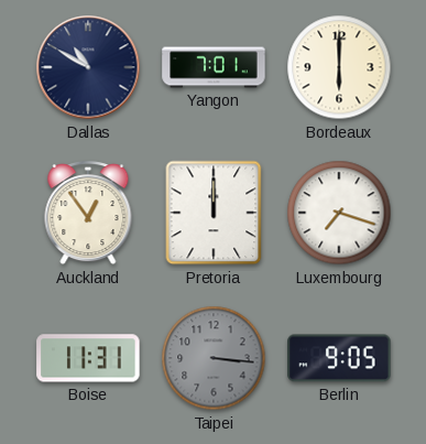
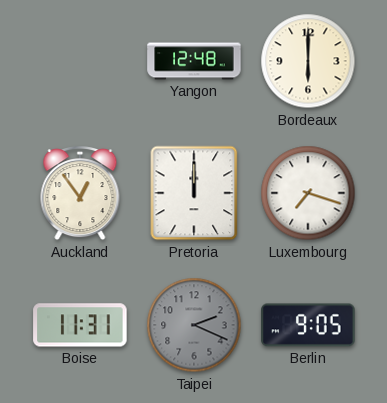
Dallas: 10:50 -> none
Yangon: 7:01 -> 12:48
Taipei: 3:16 -> 2:19
